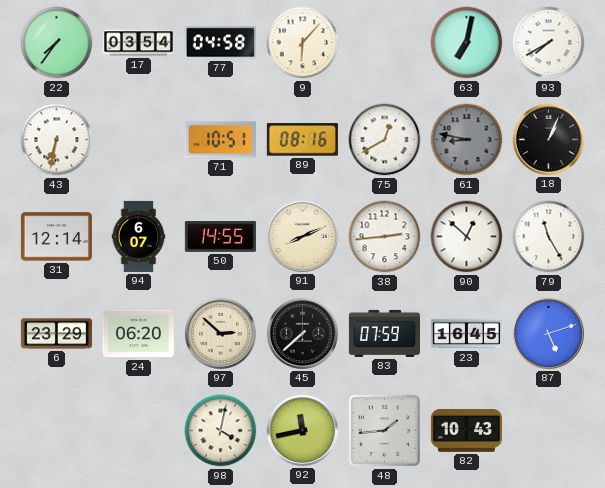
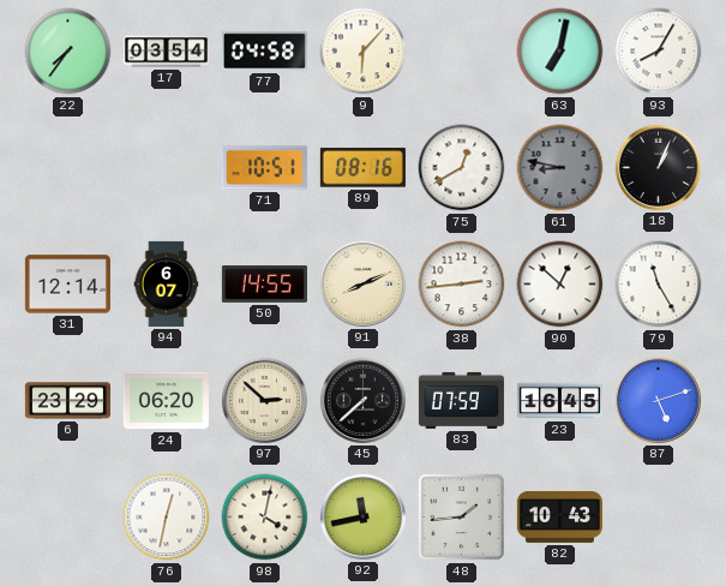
93: 7:40 -> 8:05
43: 6:32 -> none
76: none -> 12:32
